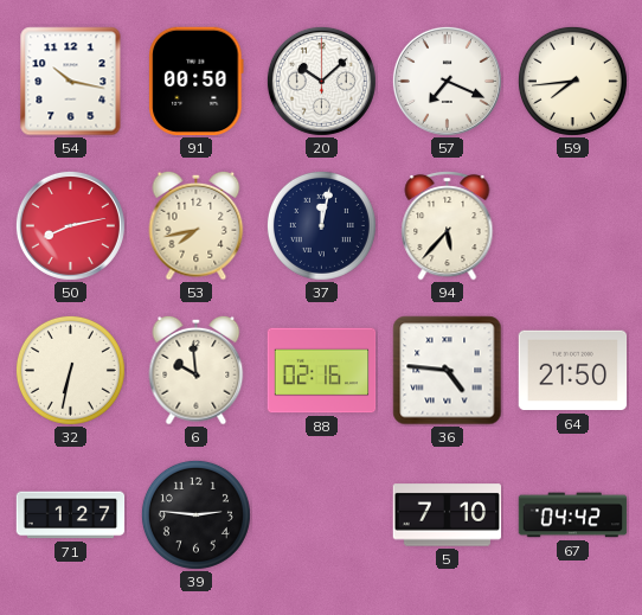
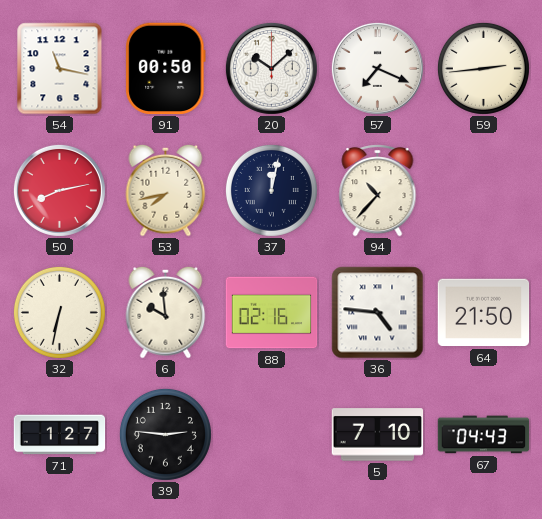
54: 10:17 -> 11:17
59: 7:44 -> 2:44
94: 5:37 -> 10:37
67: 04:42 -> 04:43
